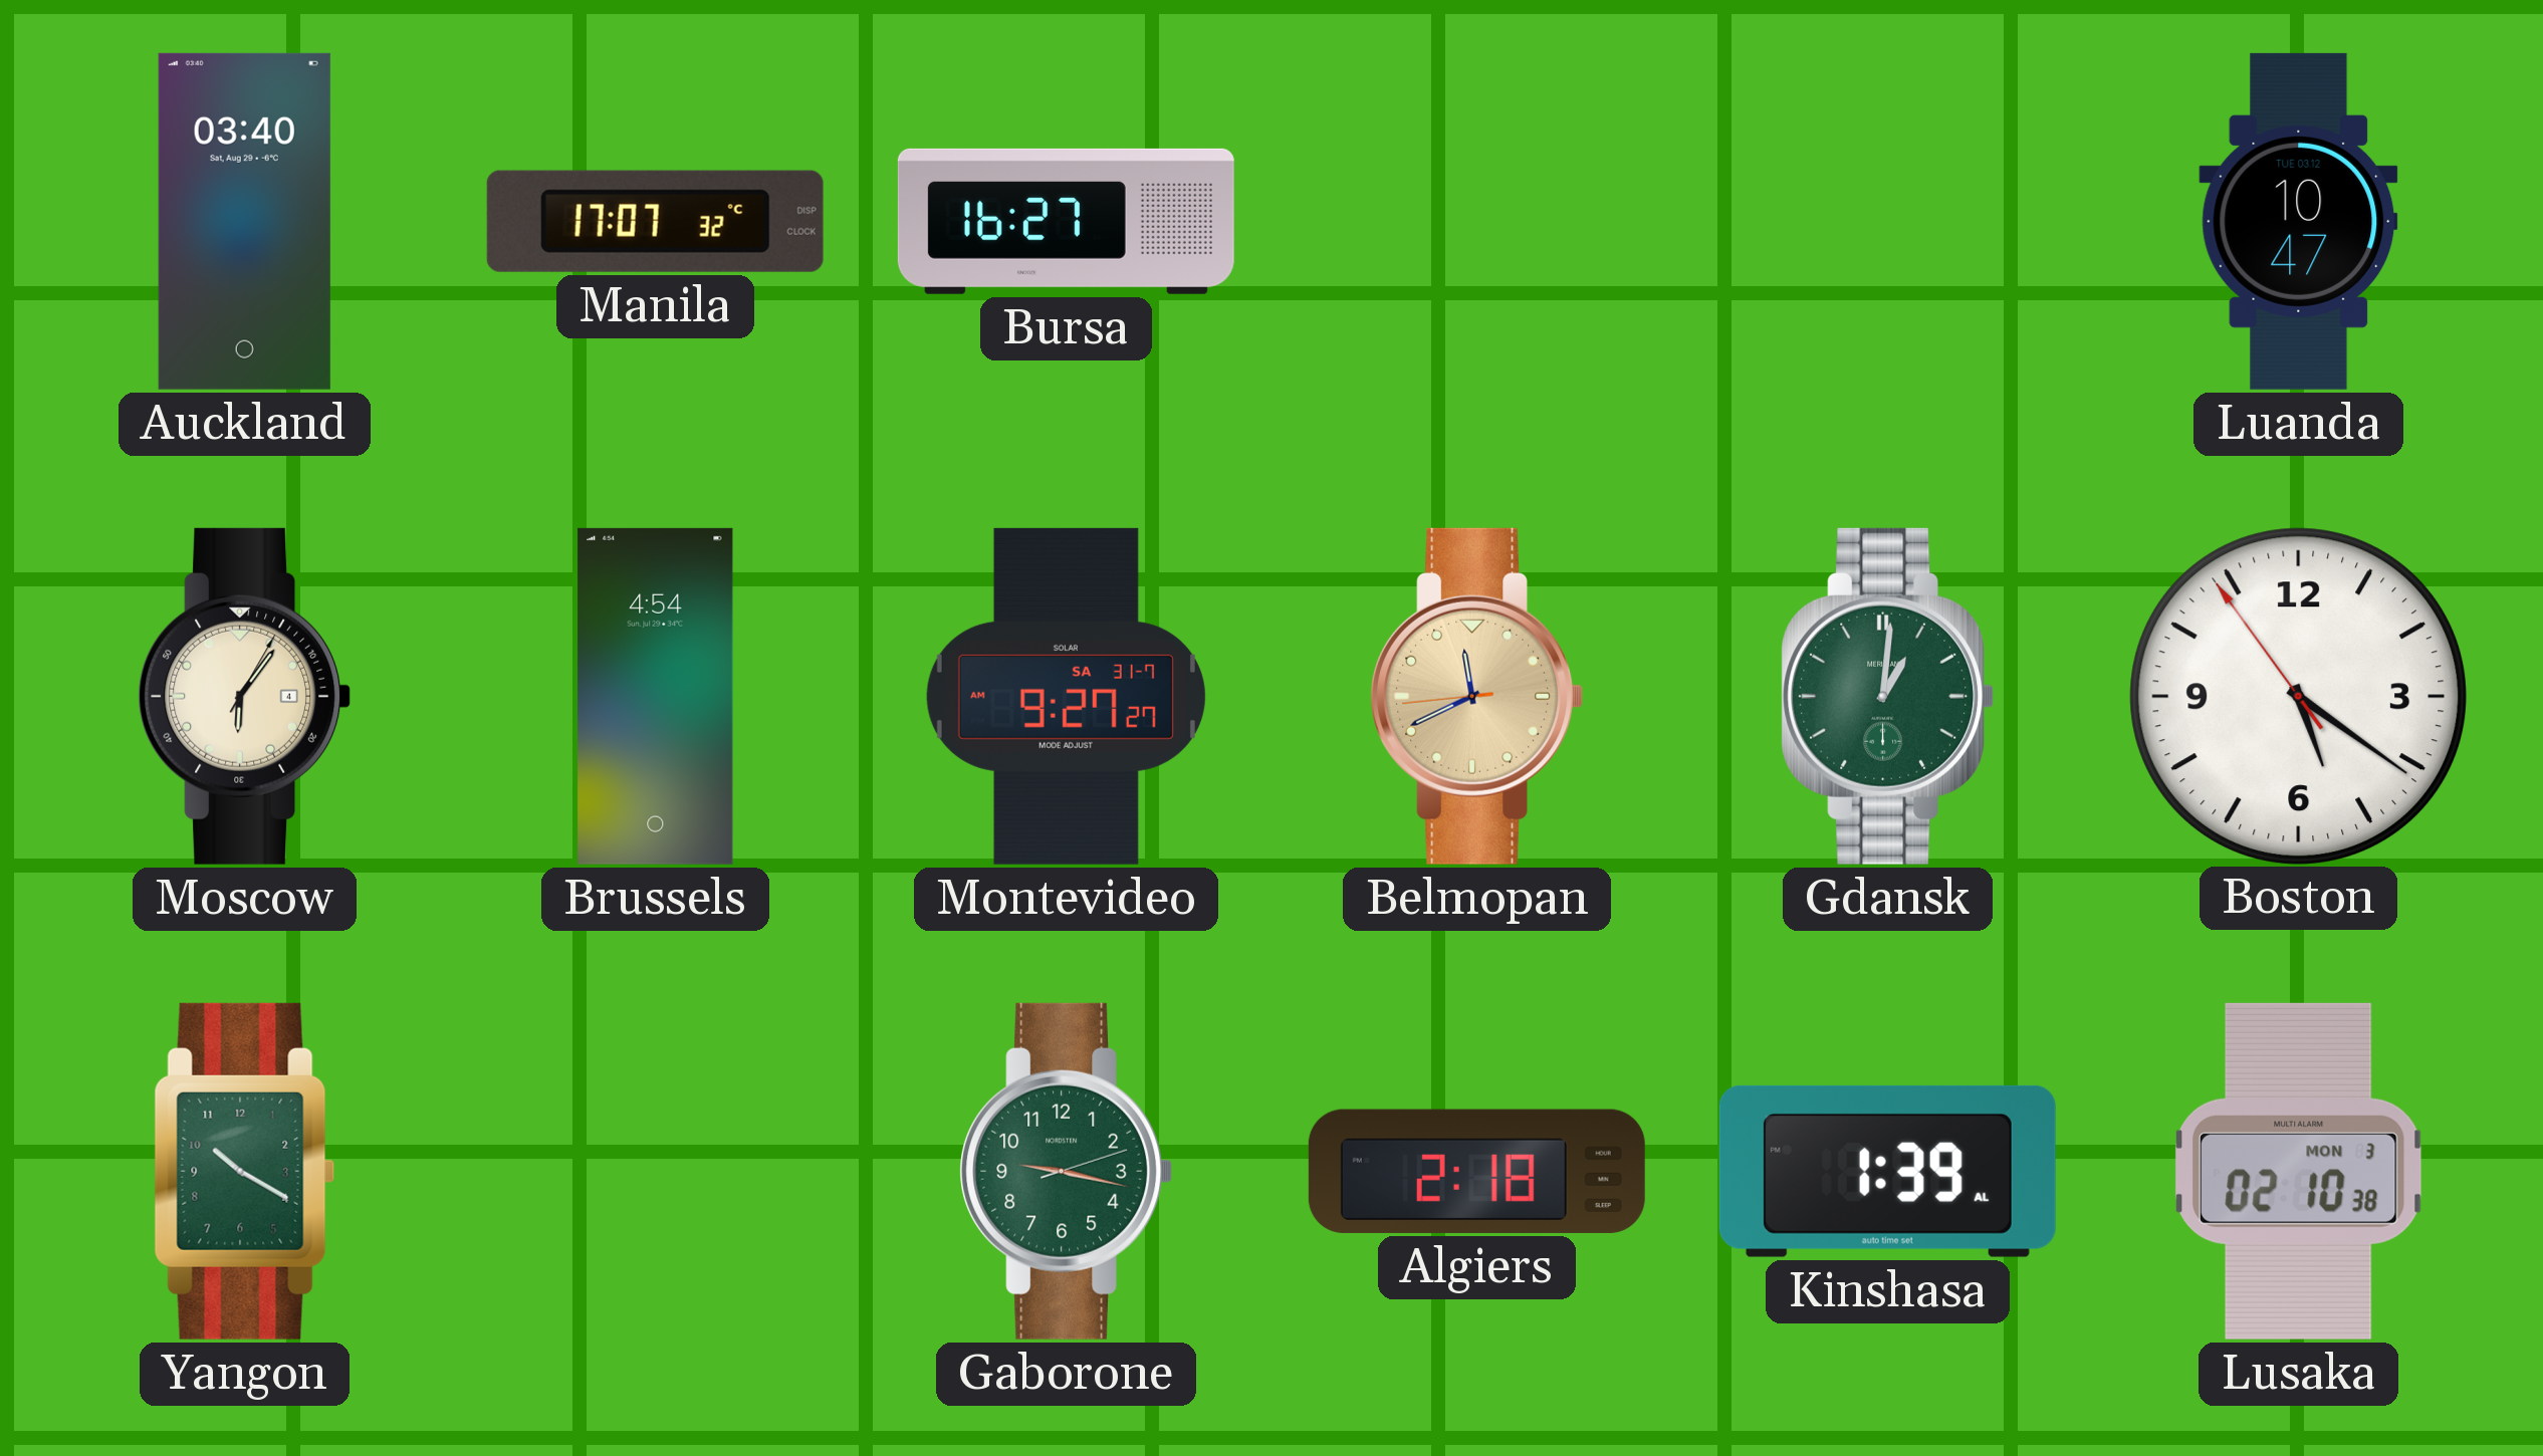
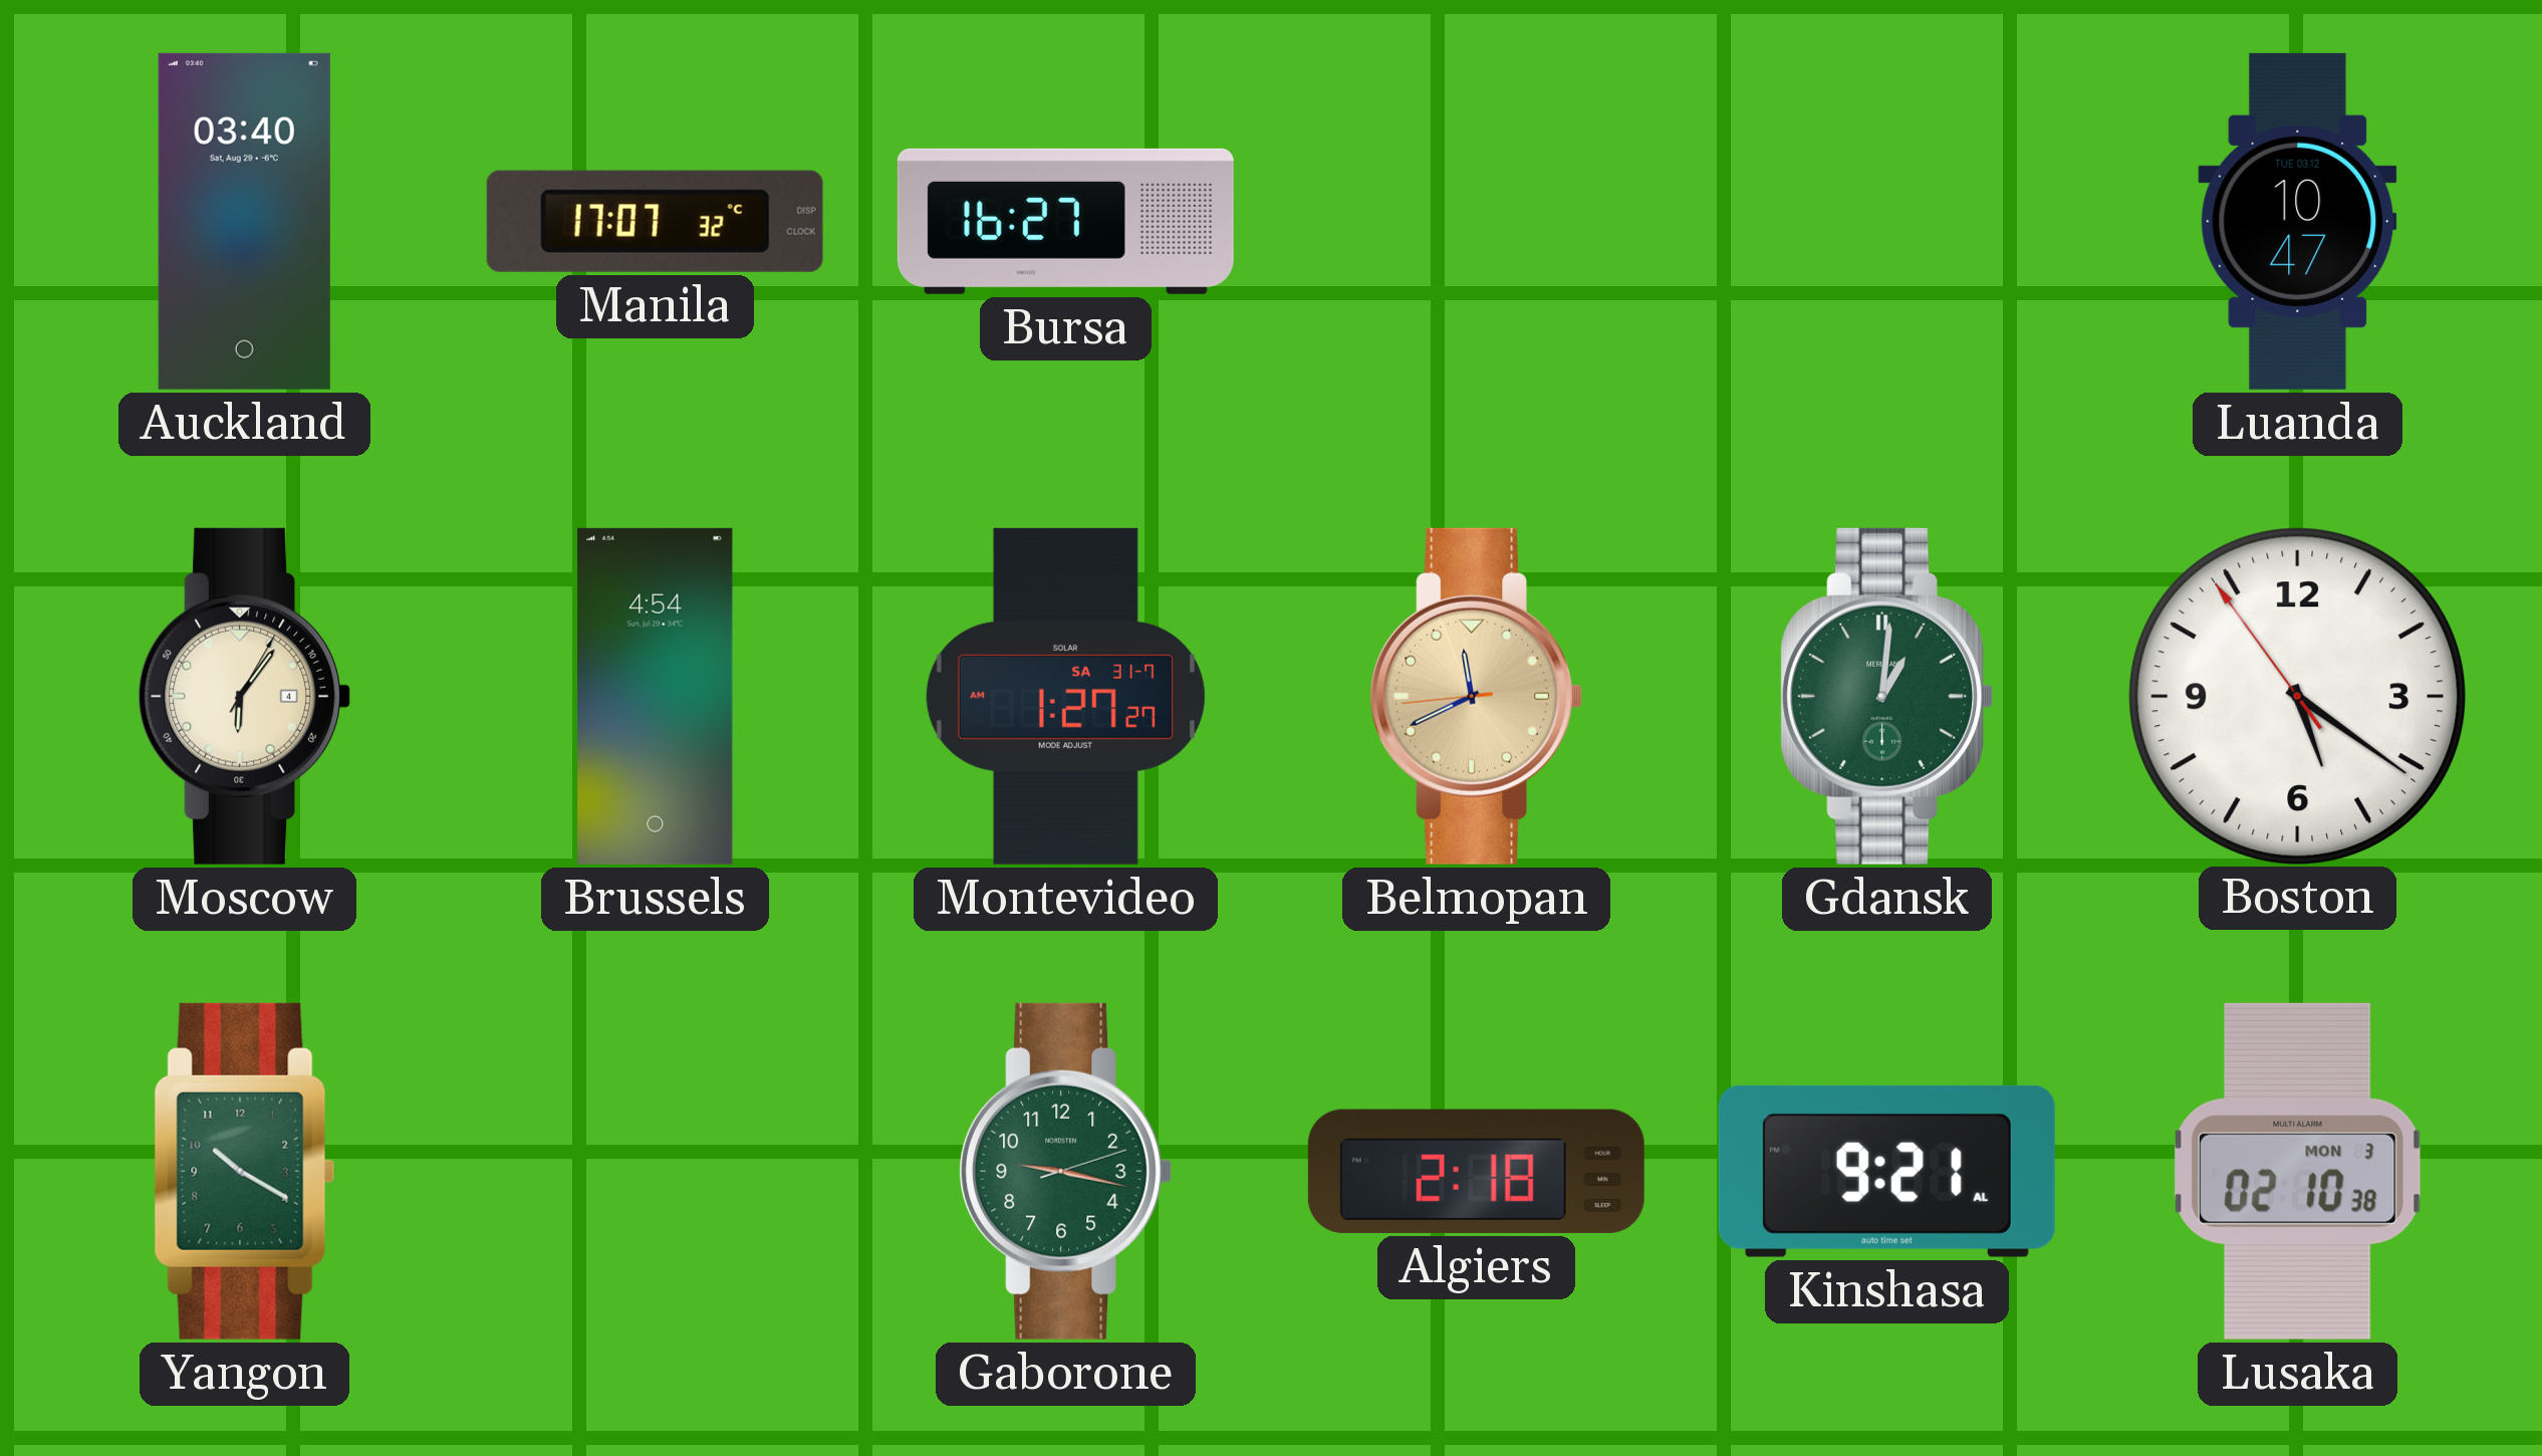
Montevideo: 9:27 -> 1:27
Kinshasa: 1:39 -> 9:21
